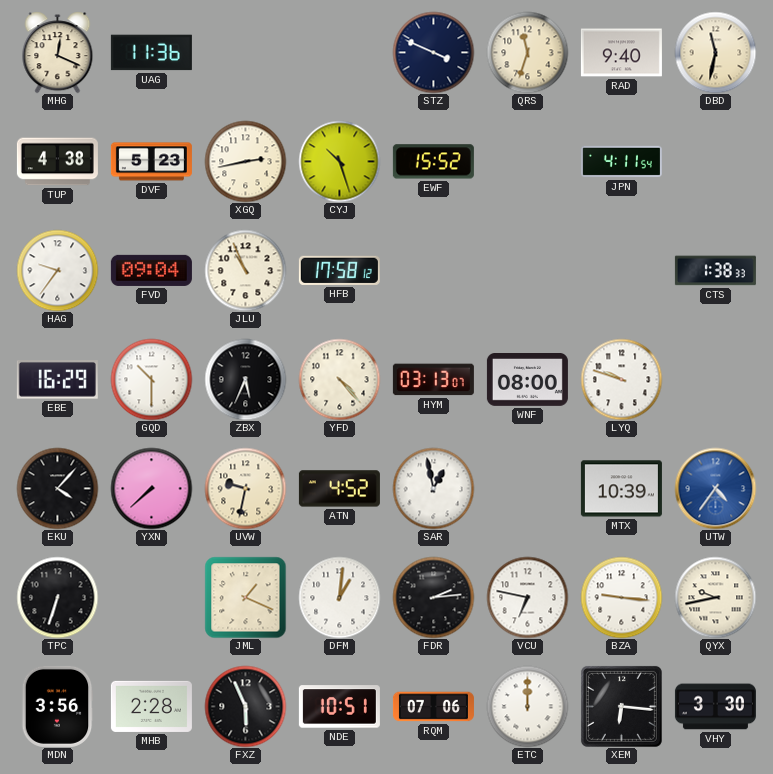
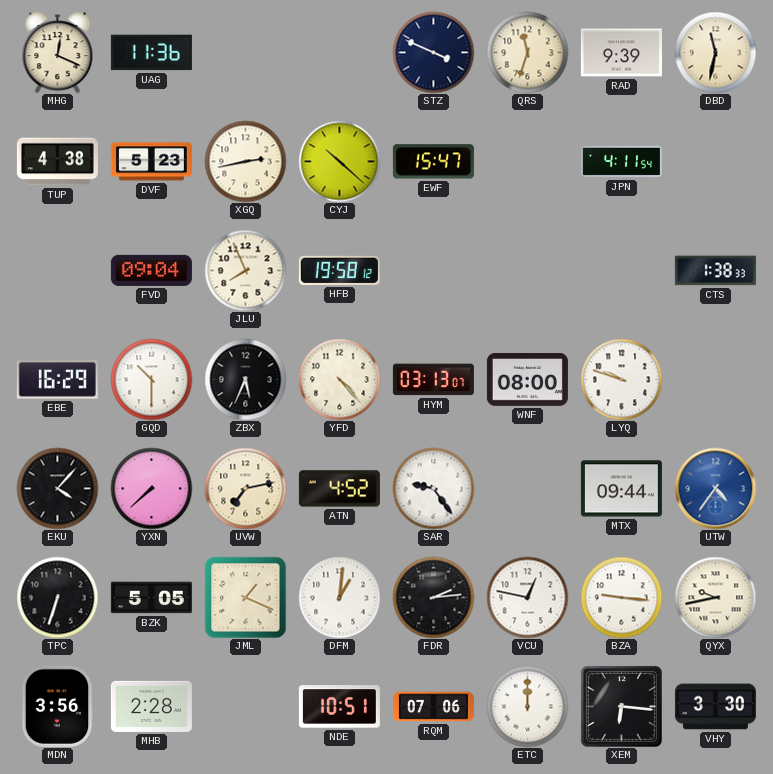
RAD: 9:40 -> 9:39
CYJ: 10:27 -> 10:22
EWF: 15:52 -> 15:47
HAG: 9:36 -> none
JLU: 10:56 -> 7:56
HFB: 17:58 -> 19:58
UVW: 9:32 -> 7:13
SAR: 12:58 -> 9:24
MTX: 10:39 -> 09:44
BZK: none -> 5:05
VCU: 6:47 -> 12:47
FXZ: 5:56 -> none
